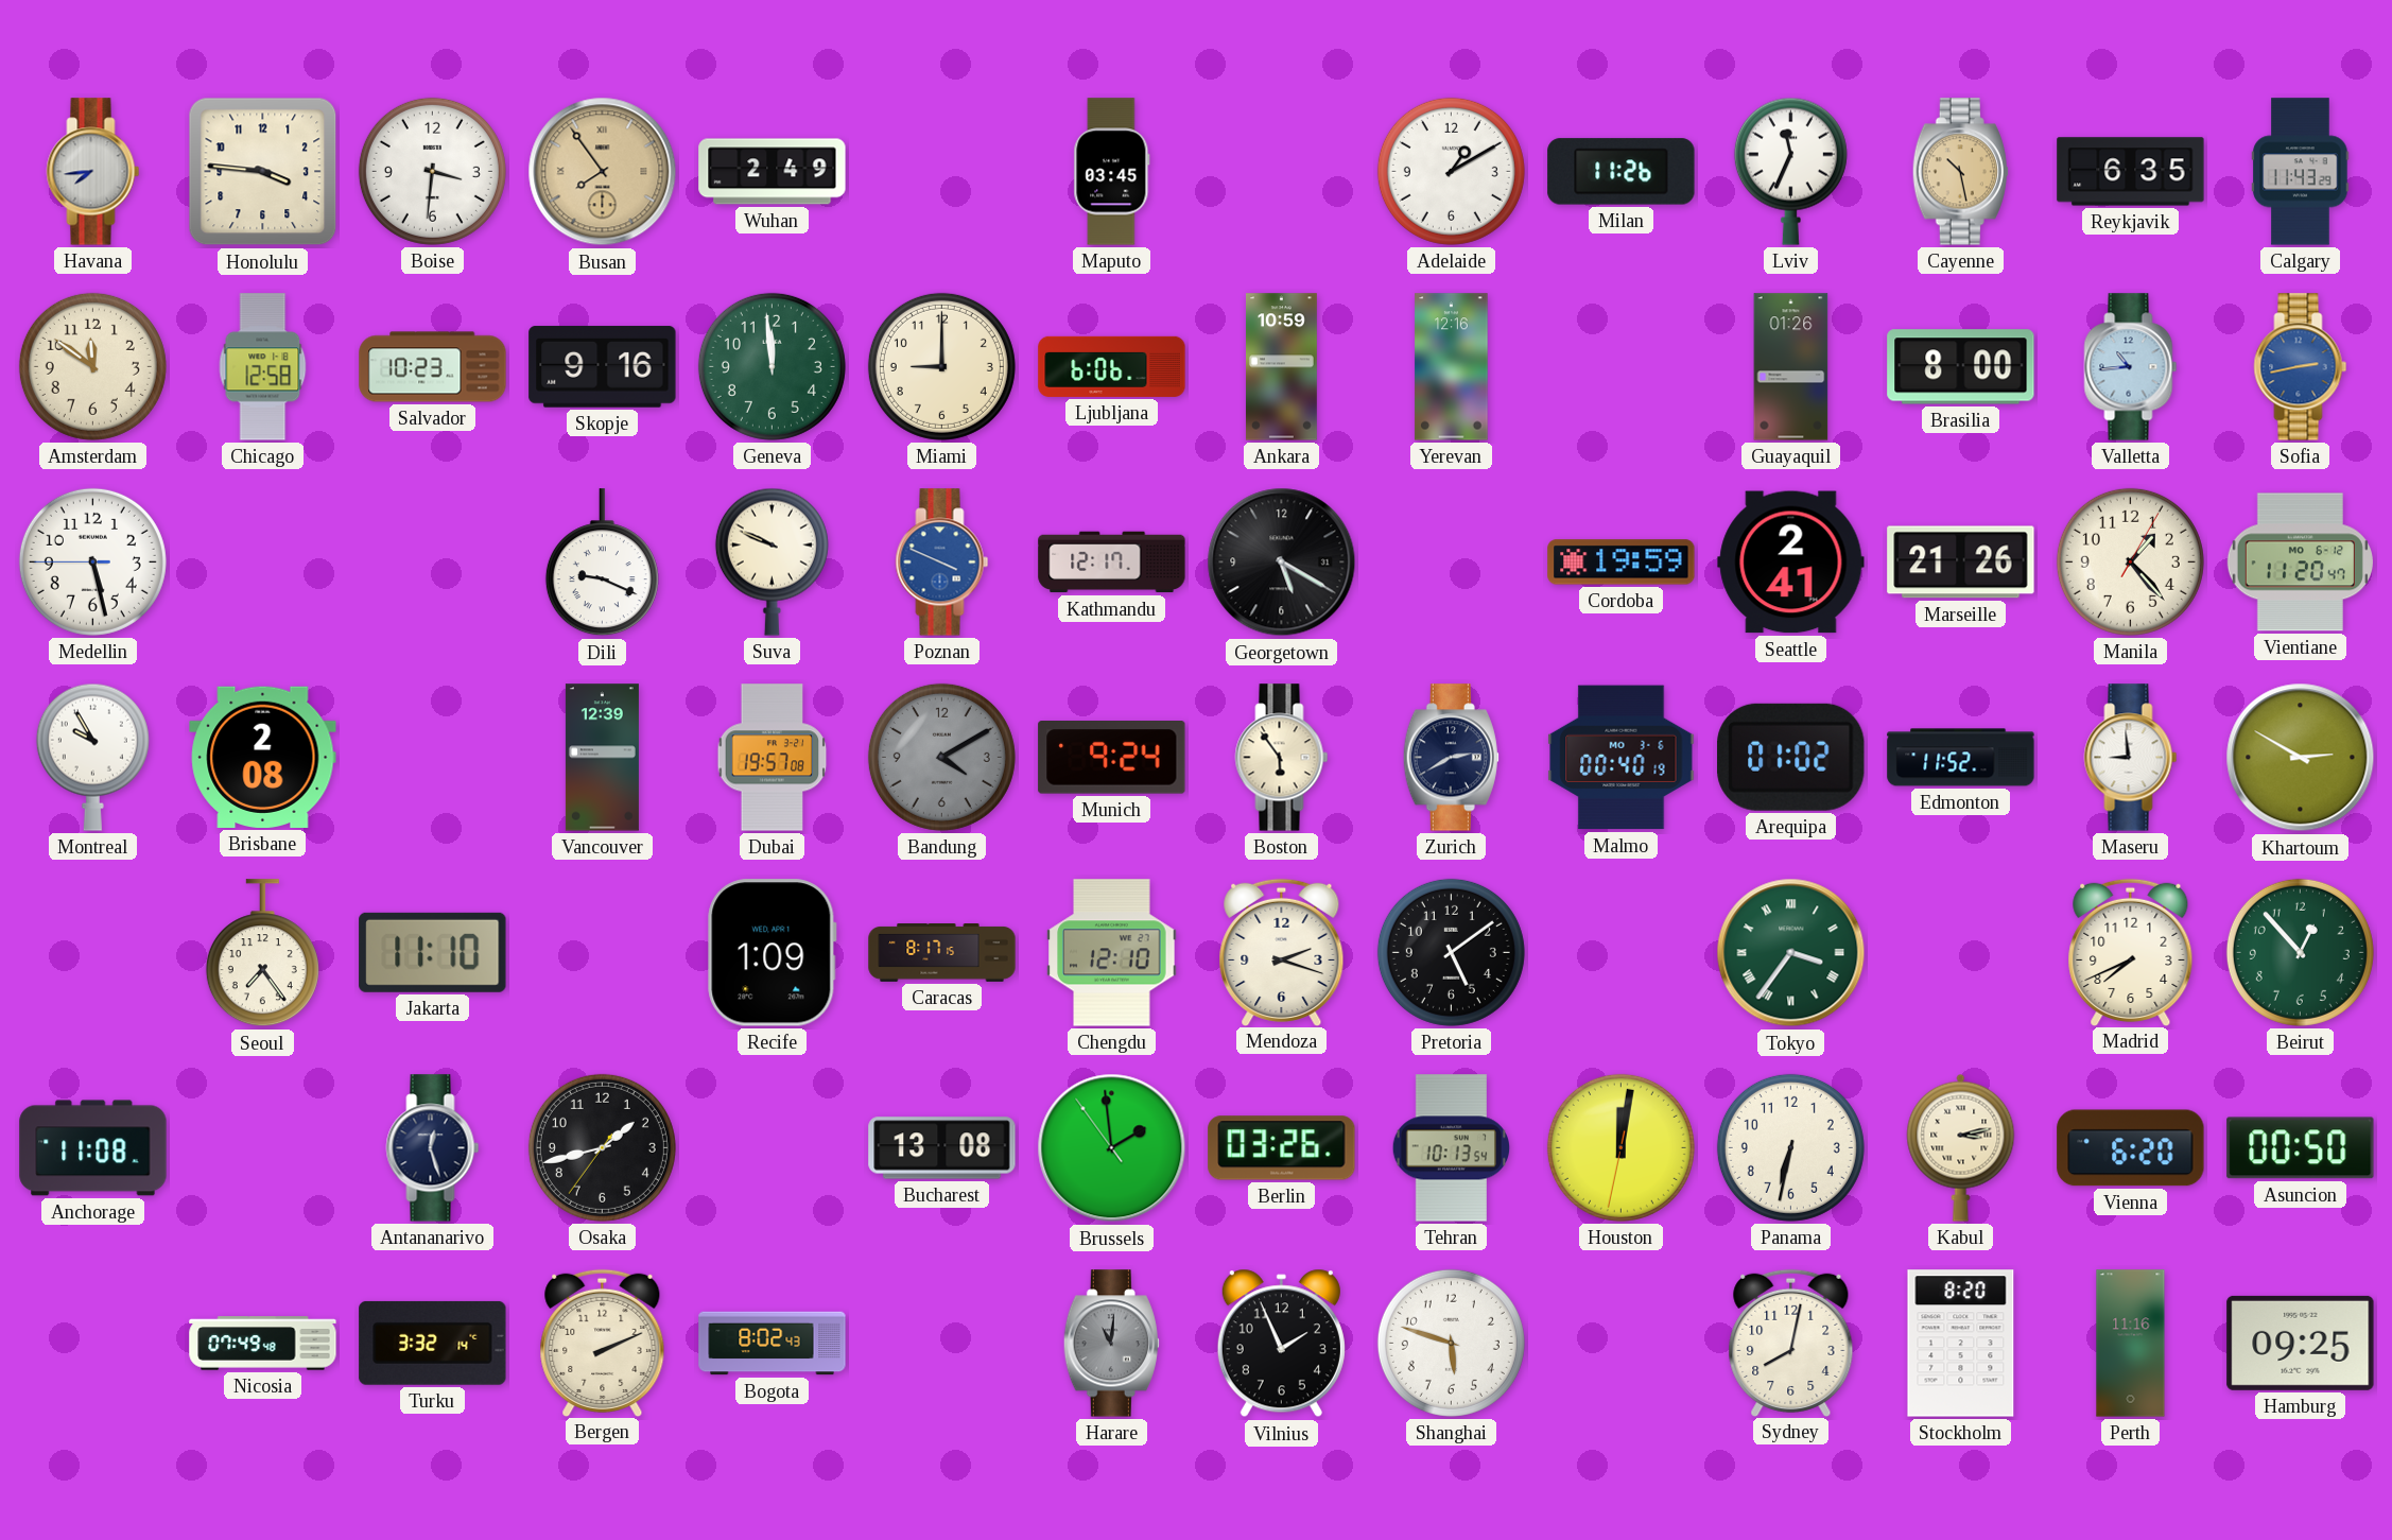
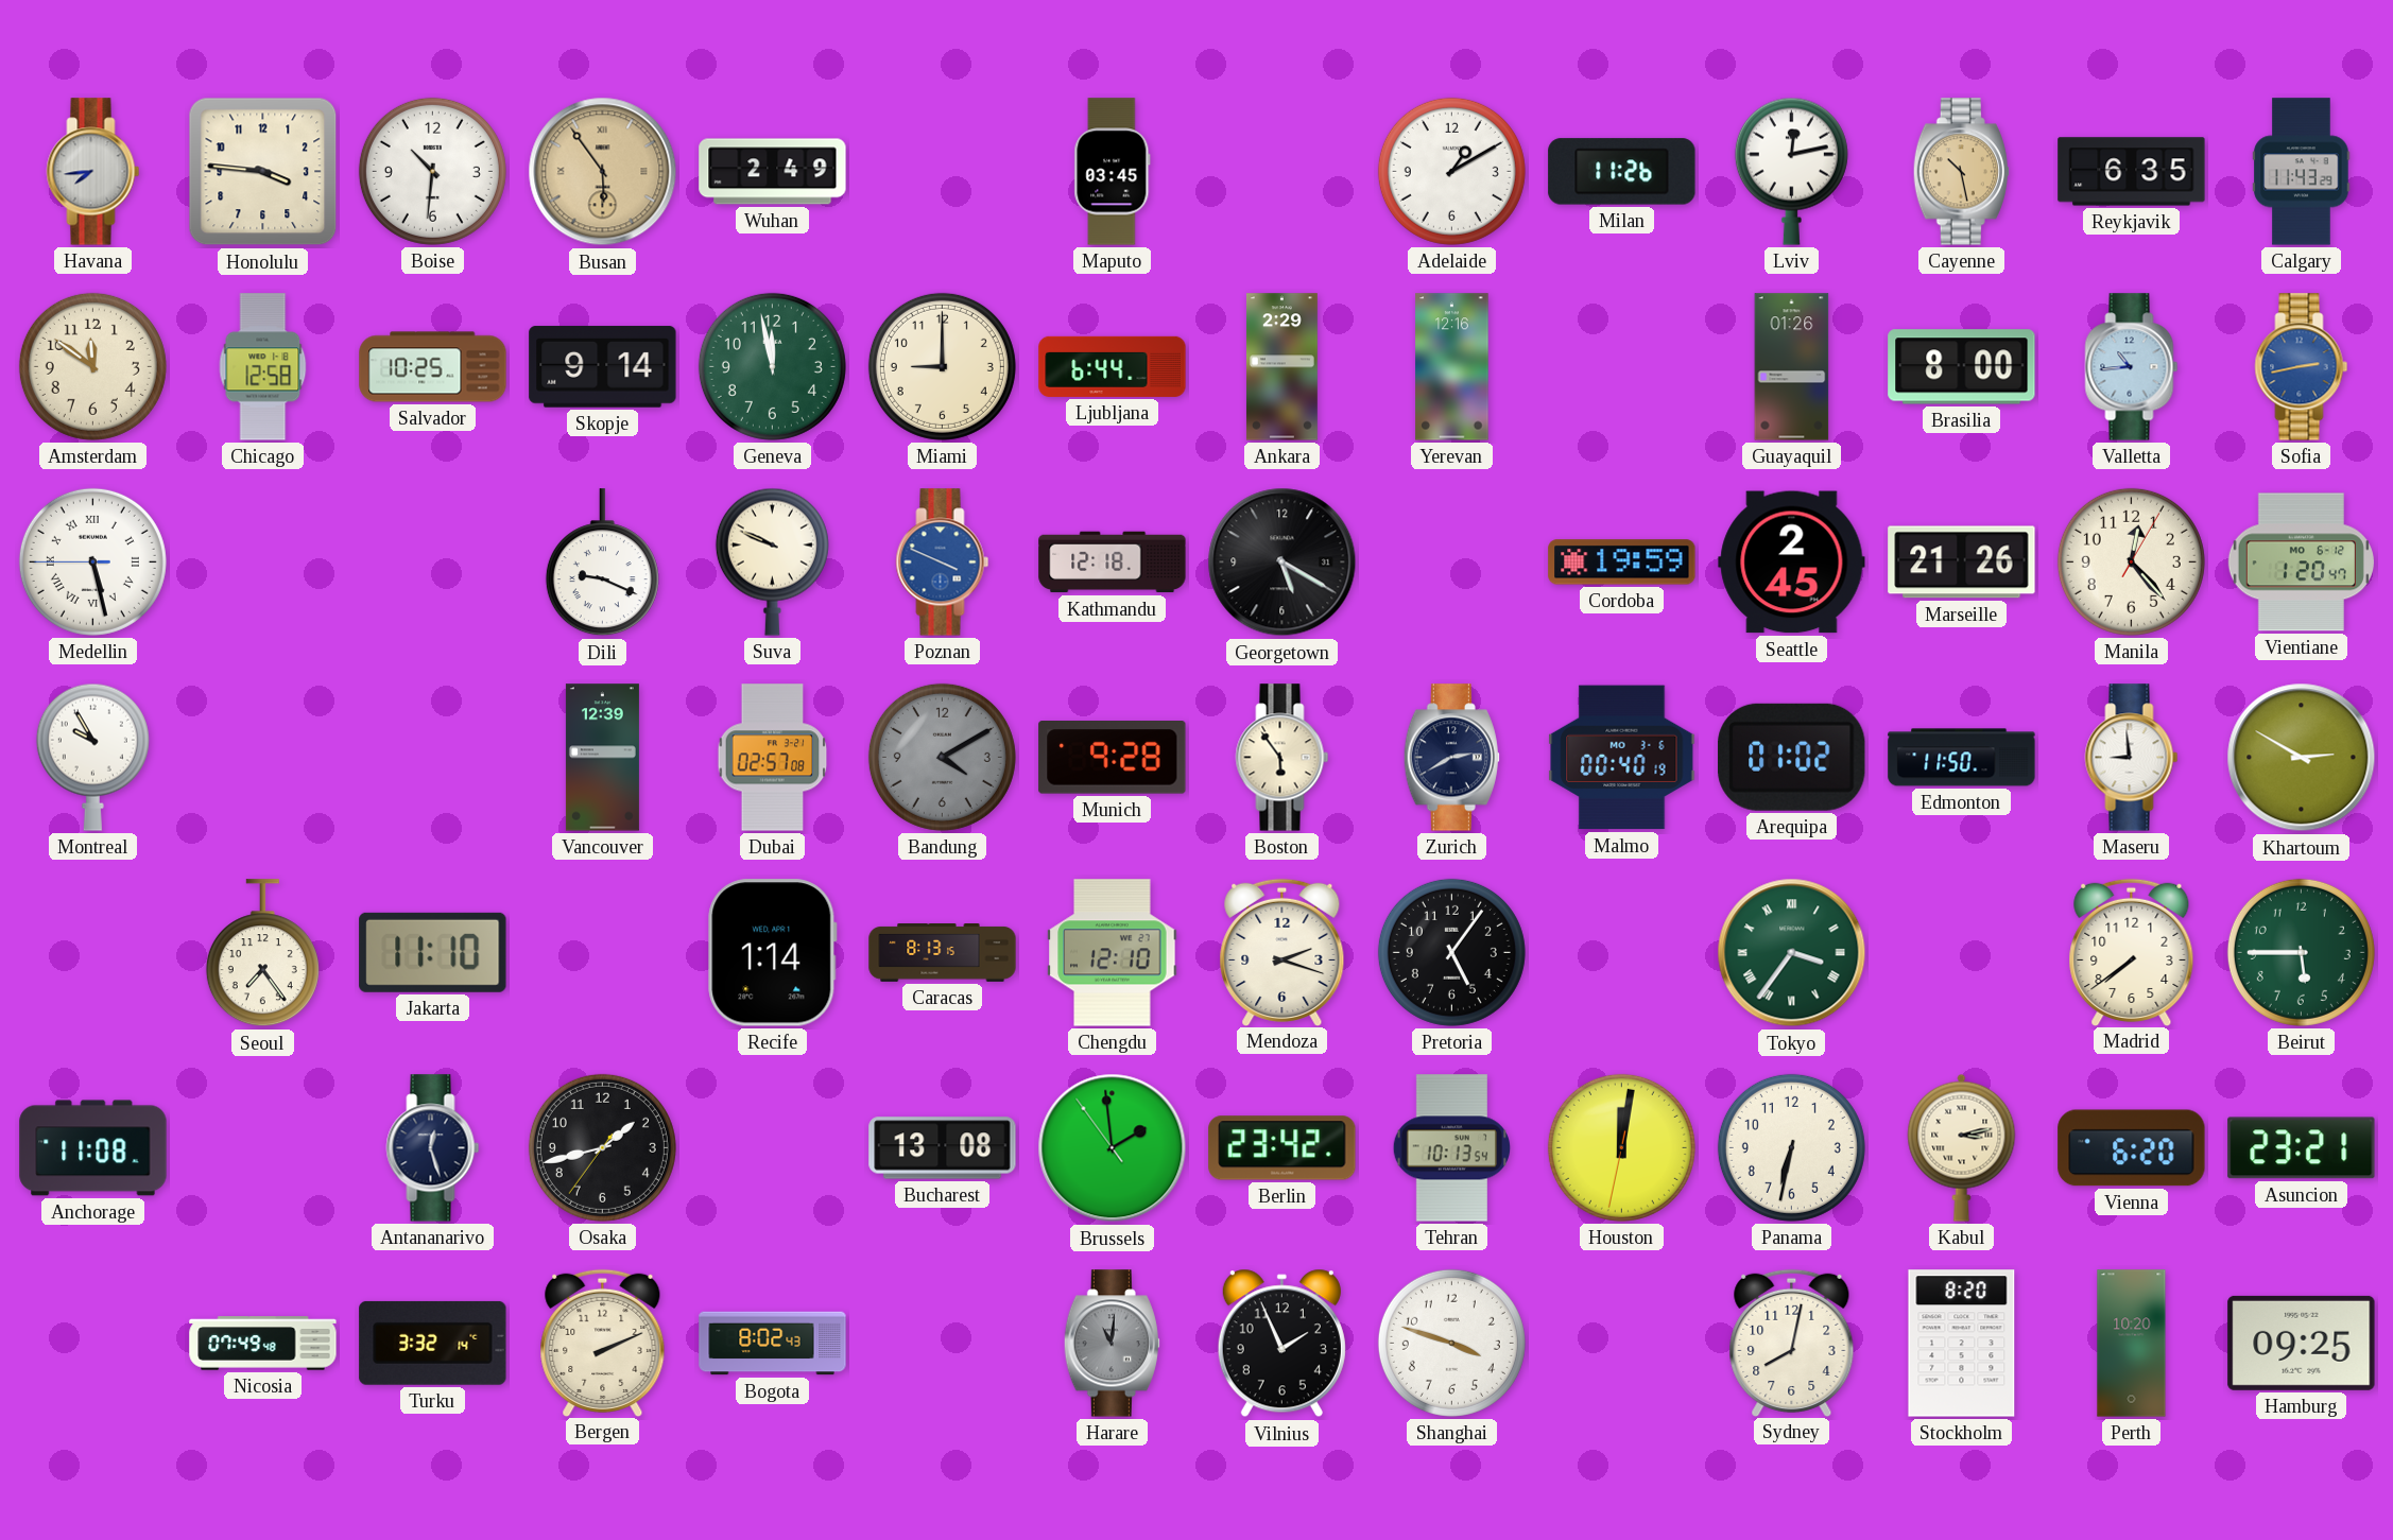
Boise: 3:31 -> 10:31
Busan: 7:54 -> 5:54
Lviv: 11:34 -> 12:13
Salvador: 10:23 -> 10:25
Skopje: 9:16 -> 9:14
Geneva: 11:59 -> 11:58
Ljubljana: 6:06 -> 6:44
Ankara: 10:59 -> 2:29
Medellin numerals: Arabic -> Roman
Kathmandu: 12:17 -> 12:18
Seattle: 2:41 -> 2:45
Manila: 1:23 -> 12:23
Vientiane: 11:20 -> 1:20
Brisbane: 2:08 -> none
Dubai: 19:57 -> 02:57
Munich: 9:24 -> 9:28
Edmonton: 11:52 -> 11:50
Recife: 1:09 -> 1:14
Caracas: 8:17 -> 8:13
Pretoria: 5:09 -> 5:06
Madrid: 7:41 -> 7:39
Beirut: 12:53 -> 5:45
Berlin: 03:26 -> 23:42
Asuncion: 00:50 -> 23:21
Shanghai: 5:48 -> 3:48
Perth: 11:16 -> 10:20
